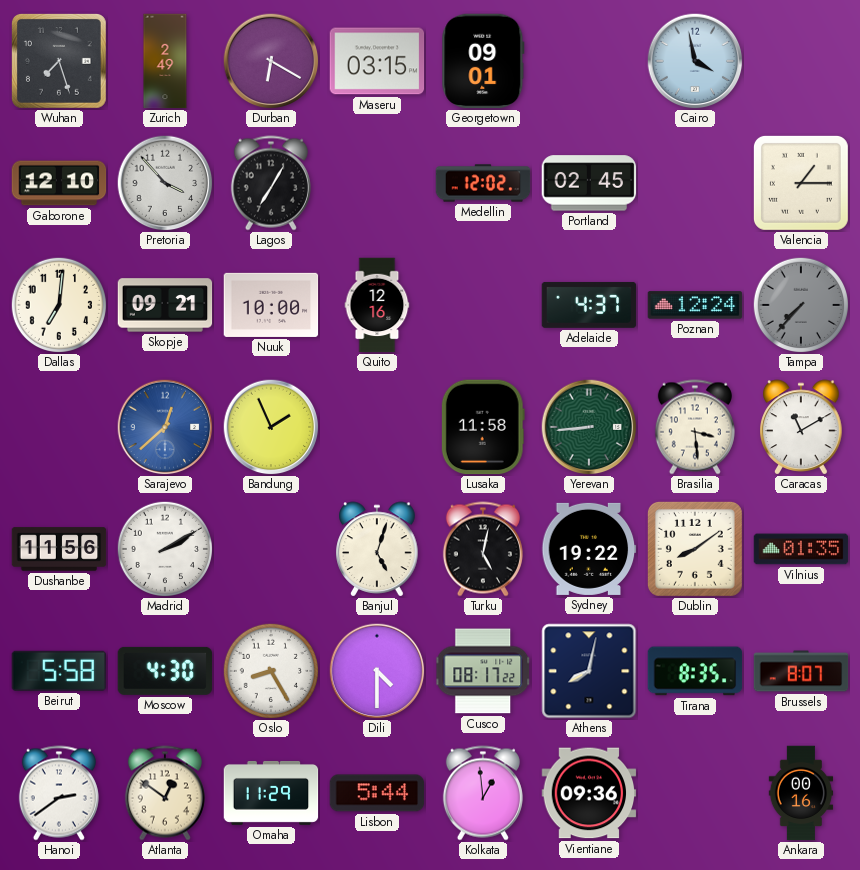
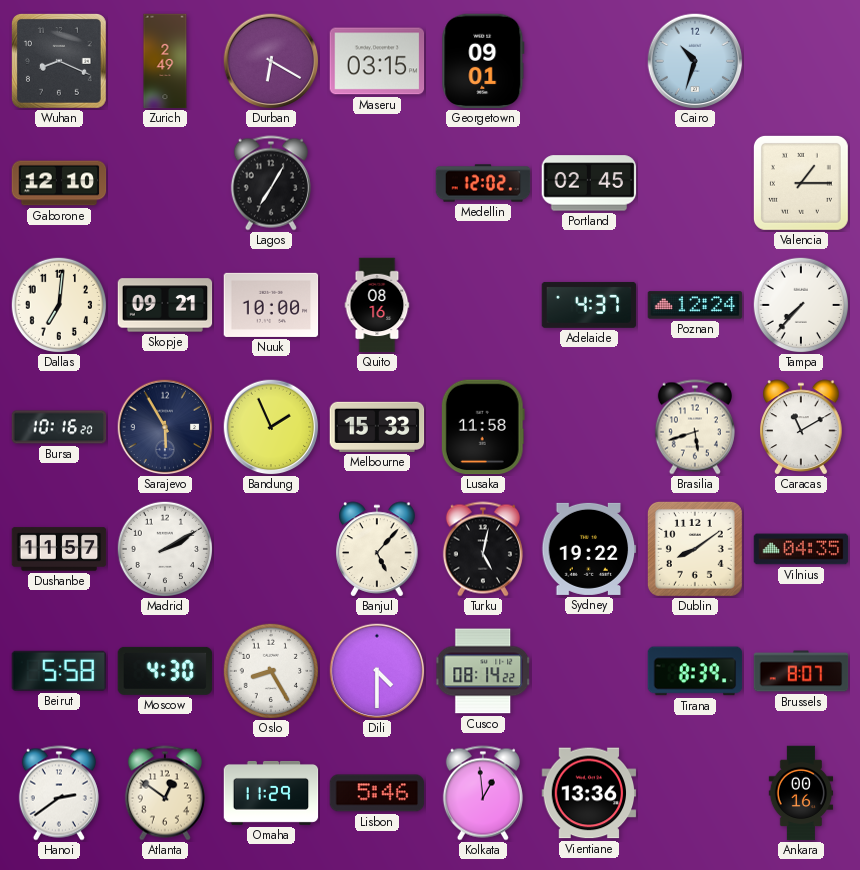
Wuhan: 7:27 -> 8:19
Cairo: 3:58 -> 10:33
Pretoria: 3:53 -> none
Quito: 12:16 -> 08:16
Tampa dial: grey -> white
Bursa: none -> 10:16
Sarajevo: 12:38 -> 5:55
Sarajevo dial: blue -> navy
Melbourne: none -> 15:33
Yerevan: 8:44 -> none
Brasilia: 3:29 -> 5:42
Dushanbe: 11:56 -> 11:57
Banjul: 5:03 -> 5:07
Vilnius: 01:35 -> 04:35
Cusco: 08:17 -> 08:14
Athens: 8:02 -> none
Tirana: 8:35 -> 8:39
Lisbon: 5:44 -> 5:46
Vientiane: 09:36 -> 13:36
